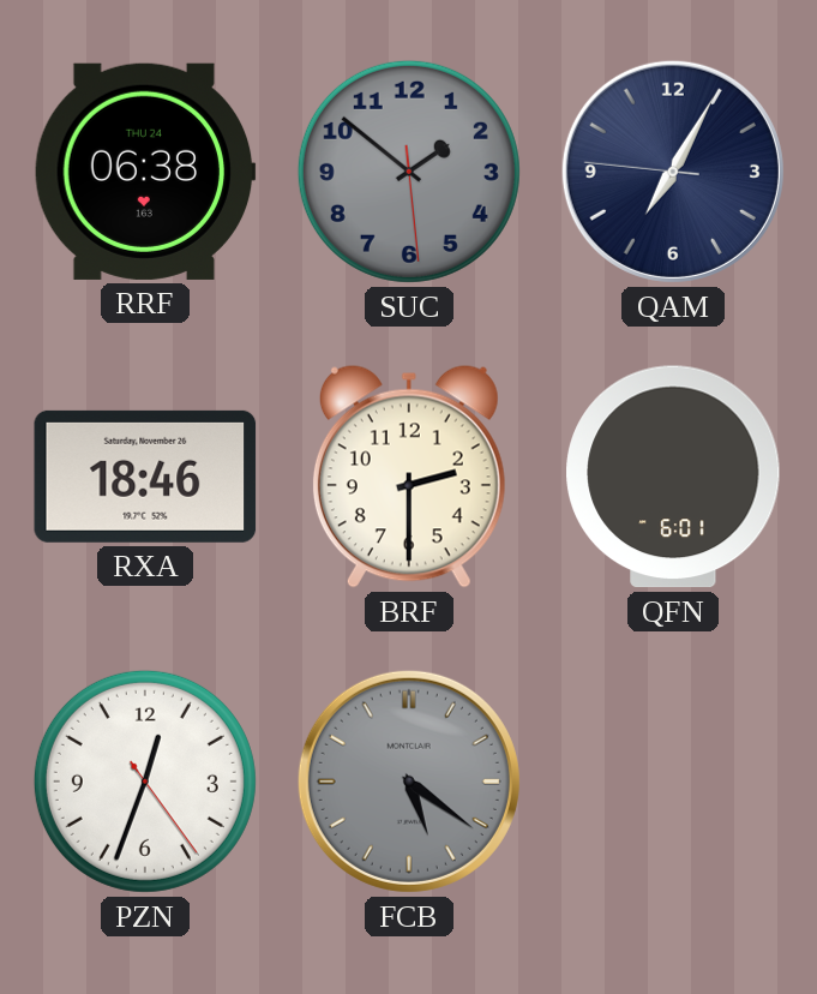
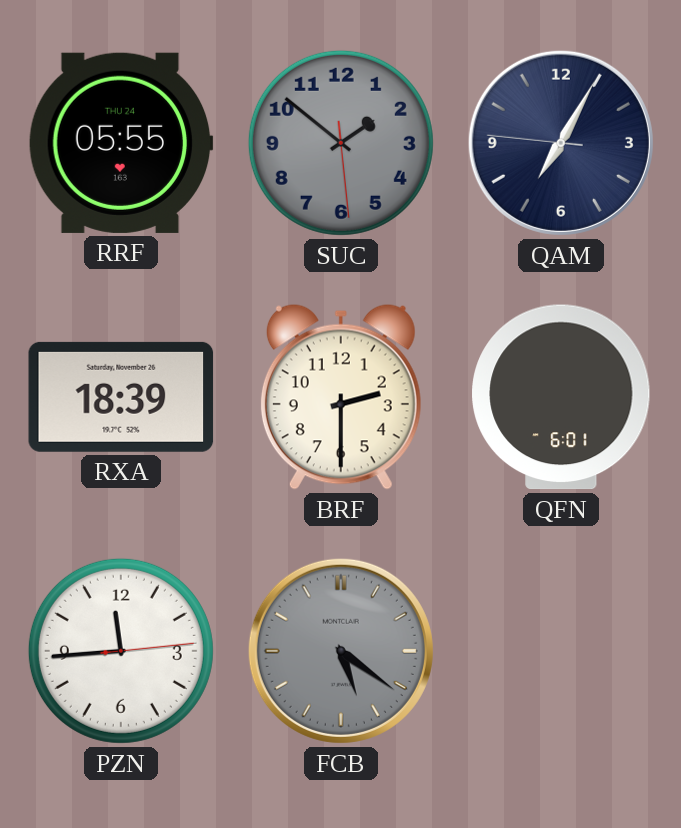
RRF: 06:38 -> 05:55
RXA: 18:46 -> 18:39
PZN: 12:33 -> 11:44
